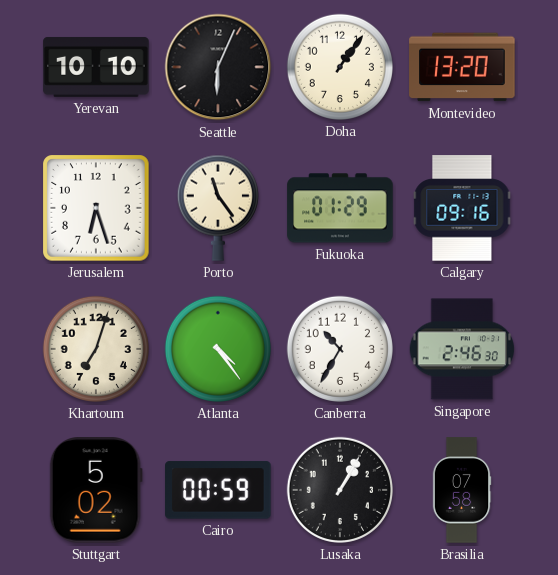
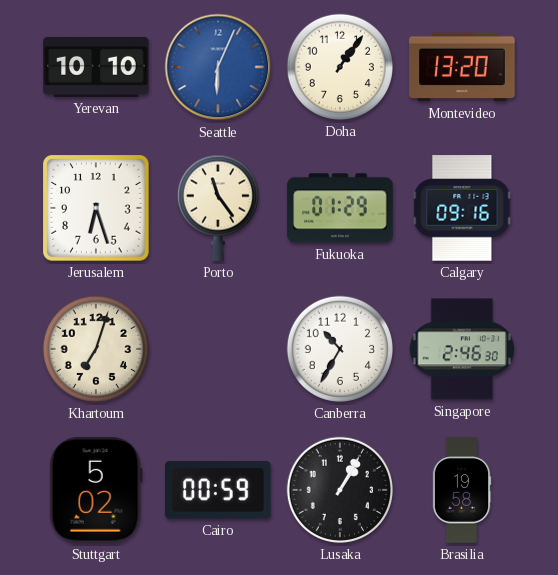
Seattle dial: black -> blue
Atlanta: 4:24 -> none
Brasilia: 07:58 -> 19:58
